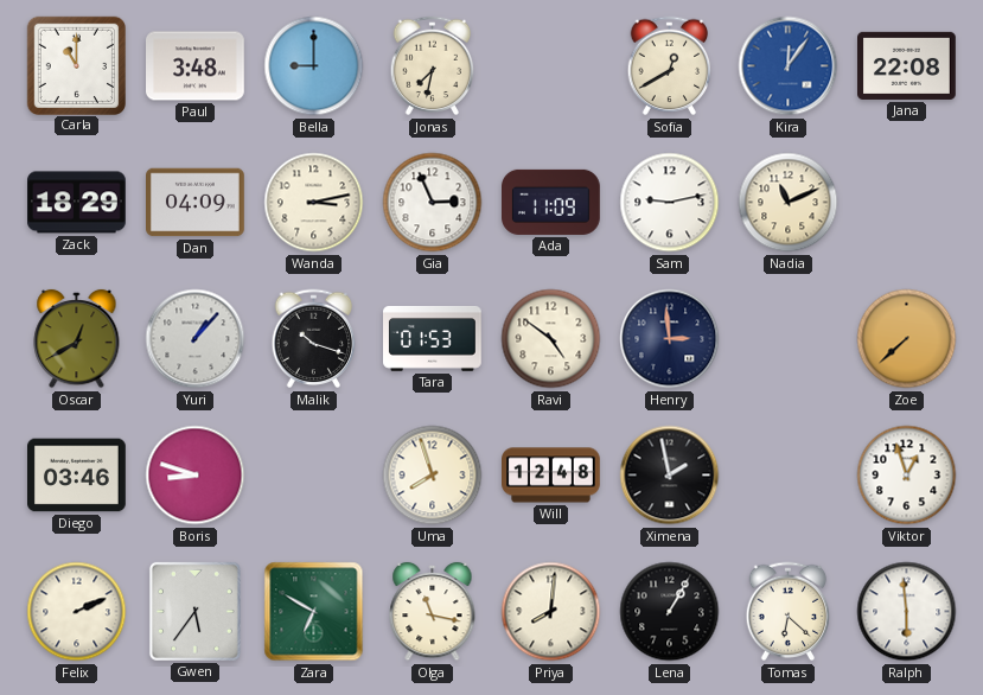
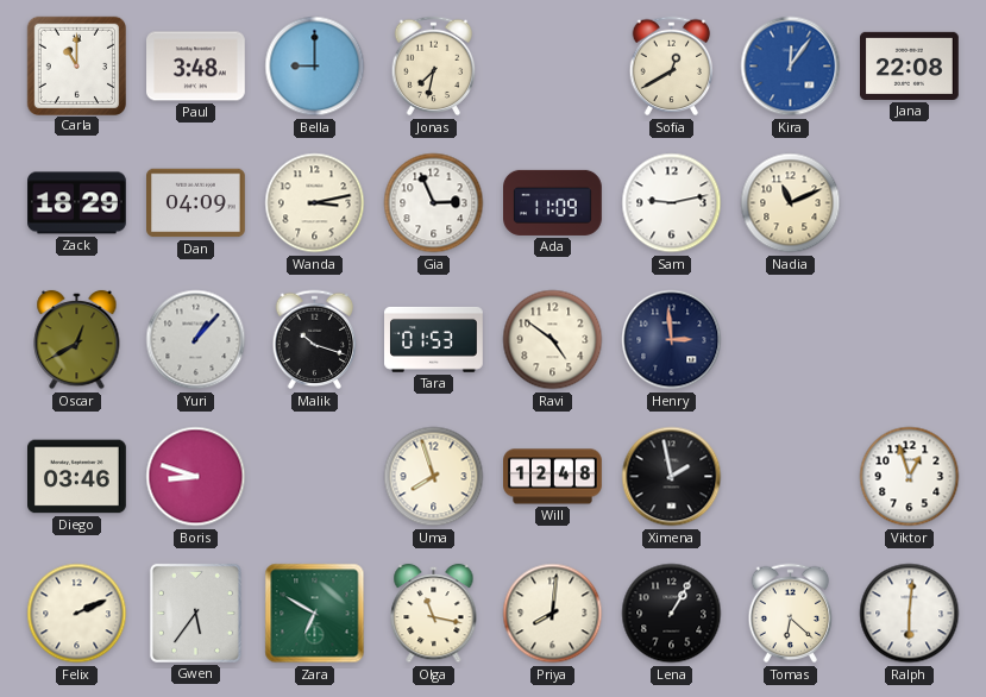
Zoe: 7:38 -> none
Ralph: 5:59 -> 6:01
